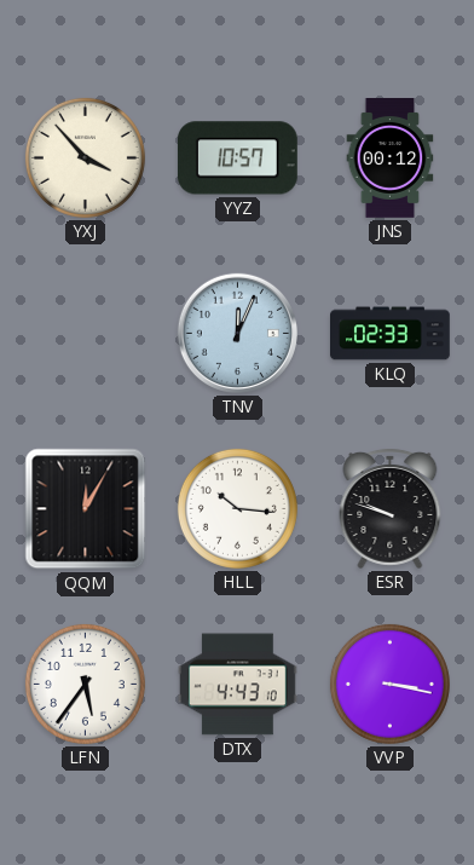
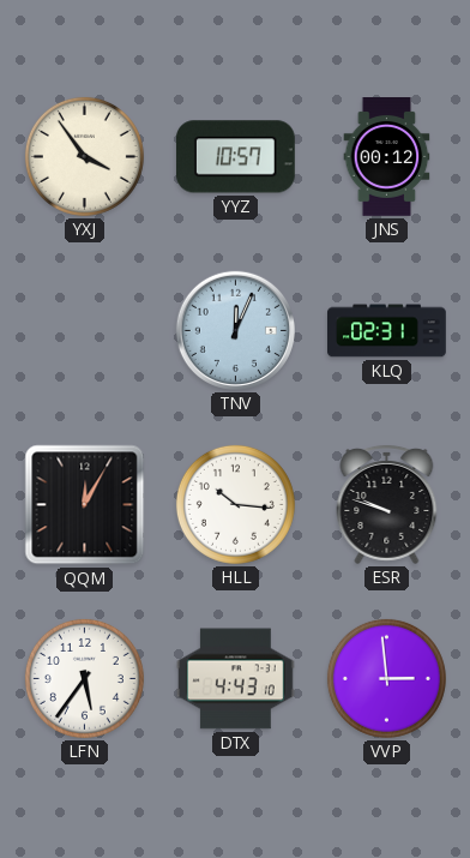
YXJ: 3:53 -> 3:54
KLQ: 02:33 -> 02:31
VVP: 3:17 -> 2:59
